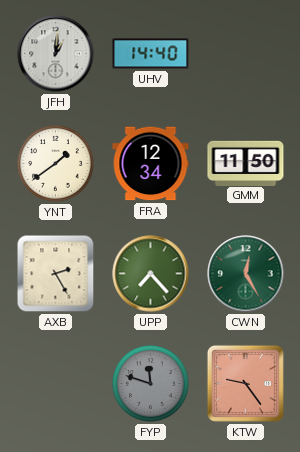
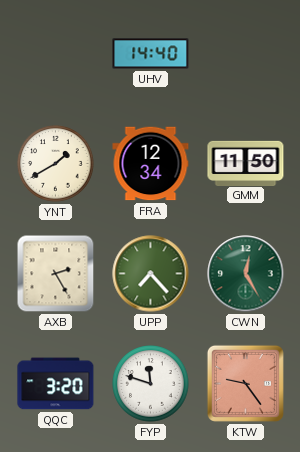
JFH: 1:01 -> none
YNT: 1:39 -> 1:40
QQC: none -> 3:20
FYP dial: grey -> white
